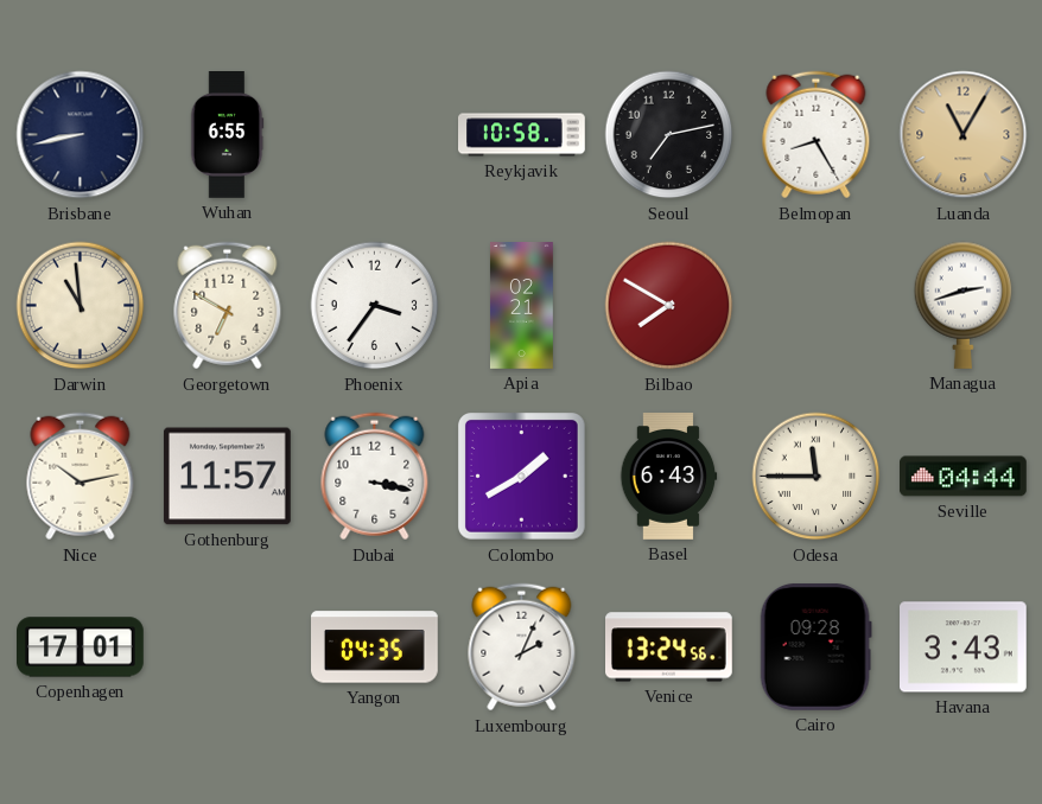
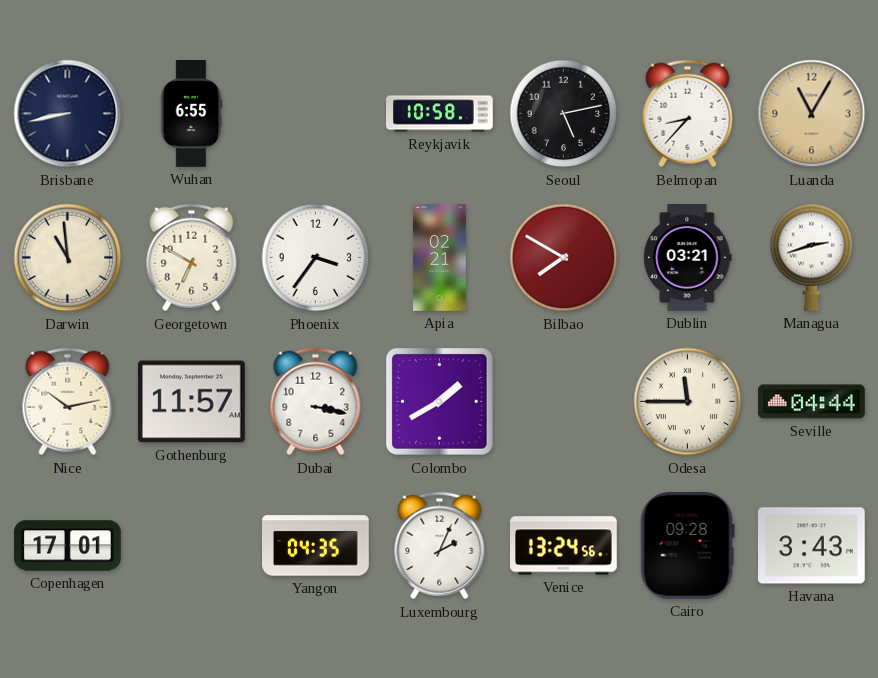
Seoul: 7:13 -> 5:13
Belmopan: 8:25 -> 8:37
Dublin: none -> 03:21
Basel: 6:43 -> none
